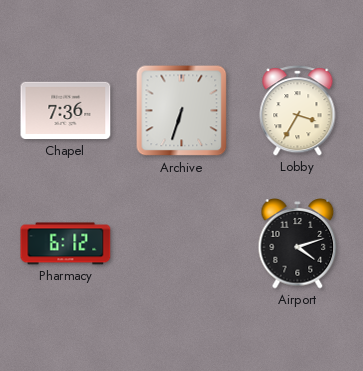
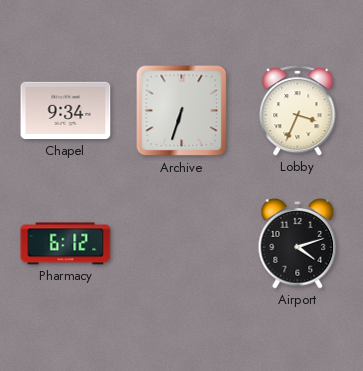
Chapel: 7:36 -> 9:34
Lobby: 3:35 -> 3:34
